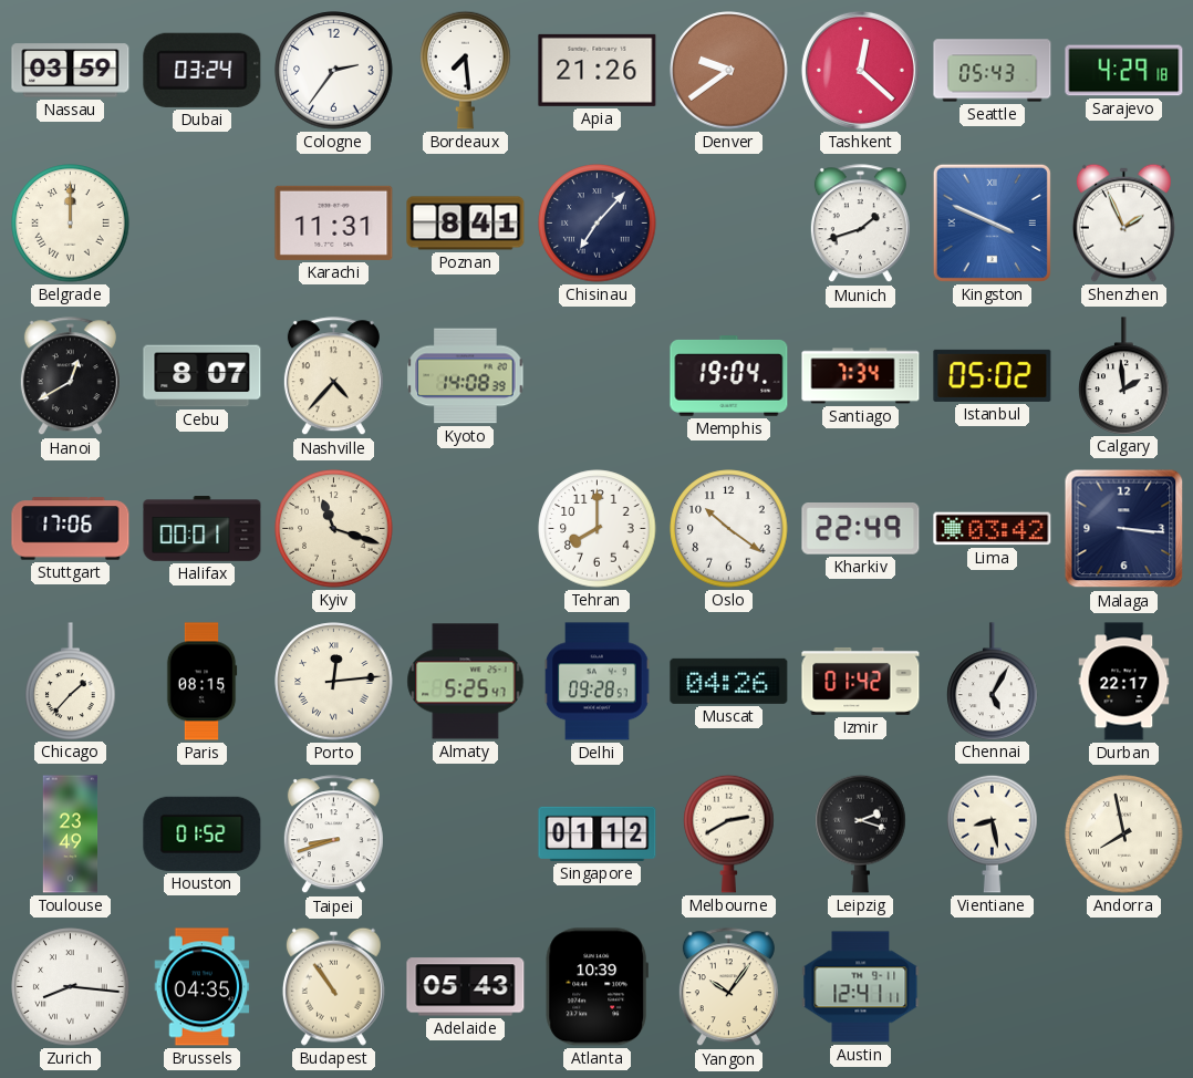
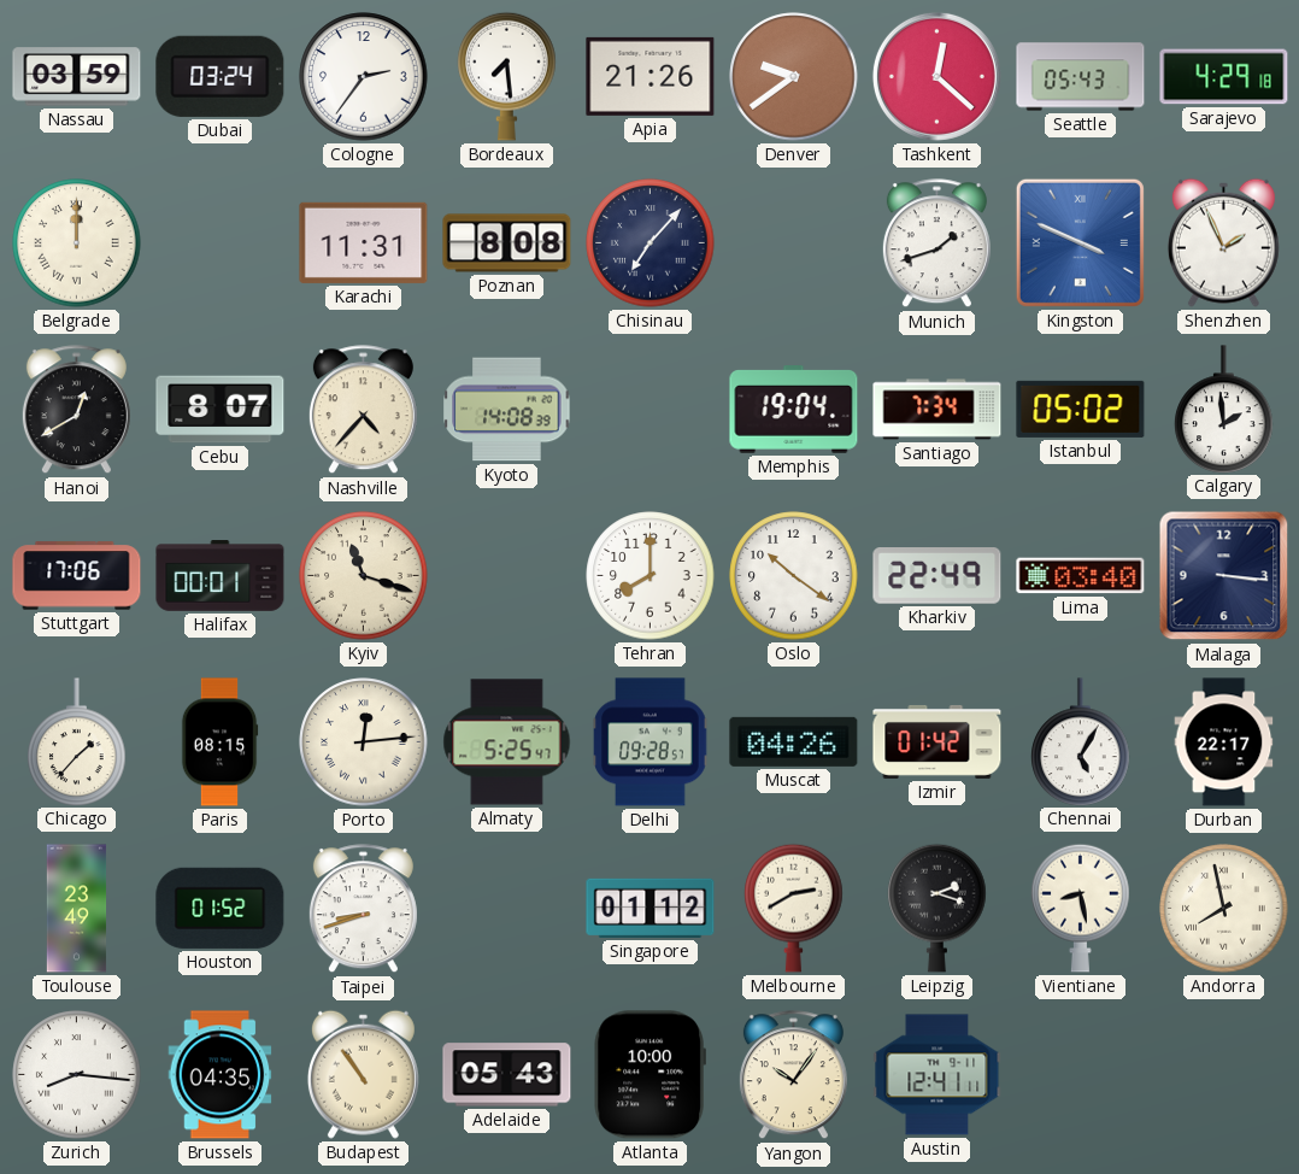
Poznan: 8:41 -> 8:08
Lima: 03:42 -> 03:40
Atlanta: 10:39 -> 10:00
